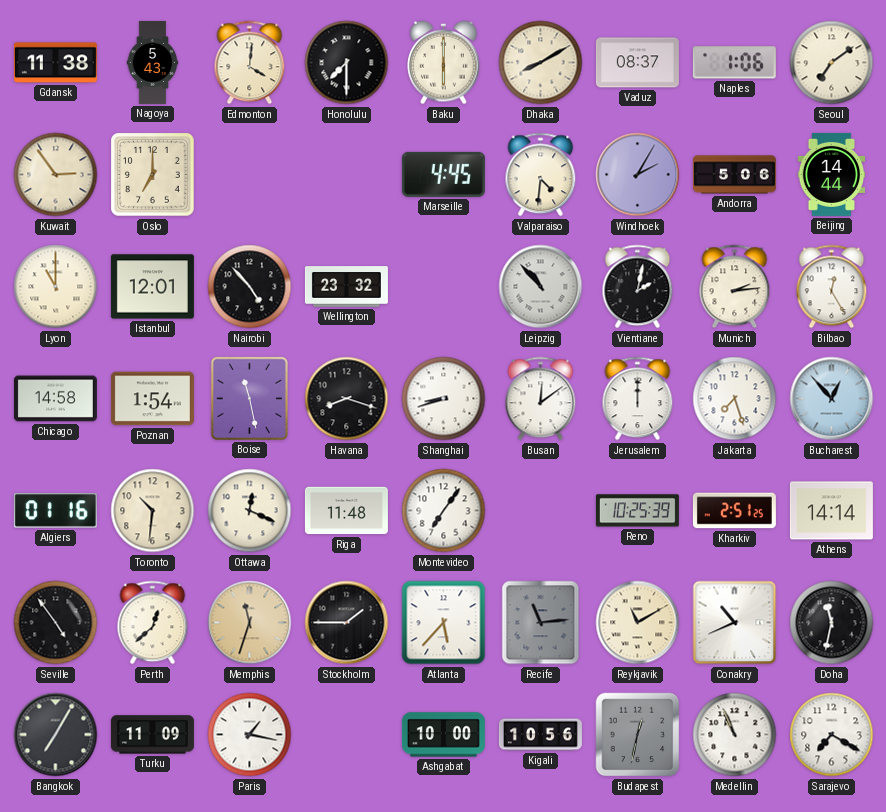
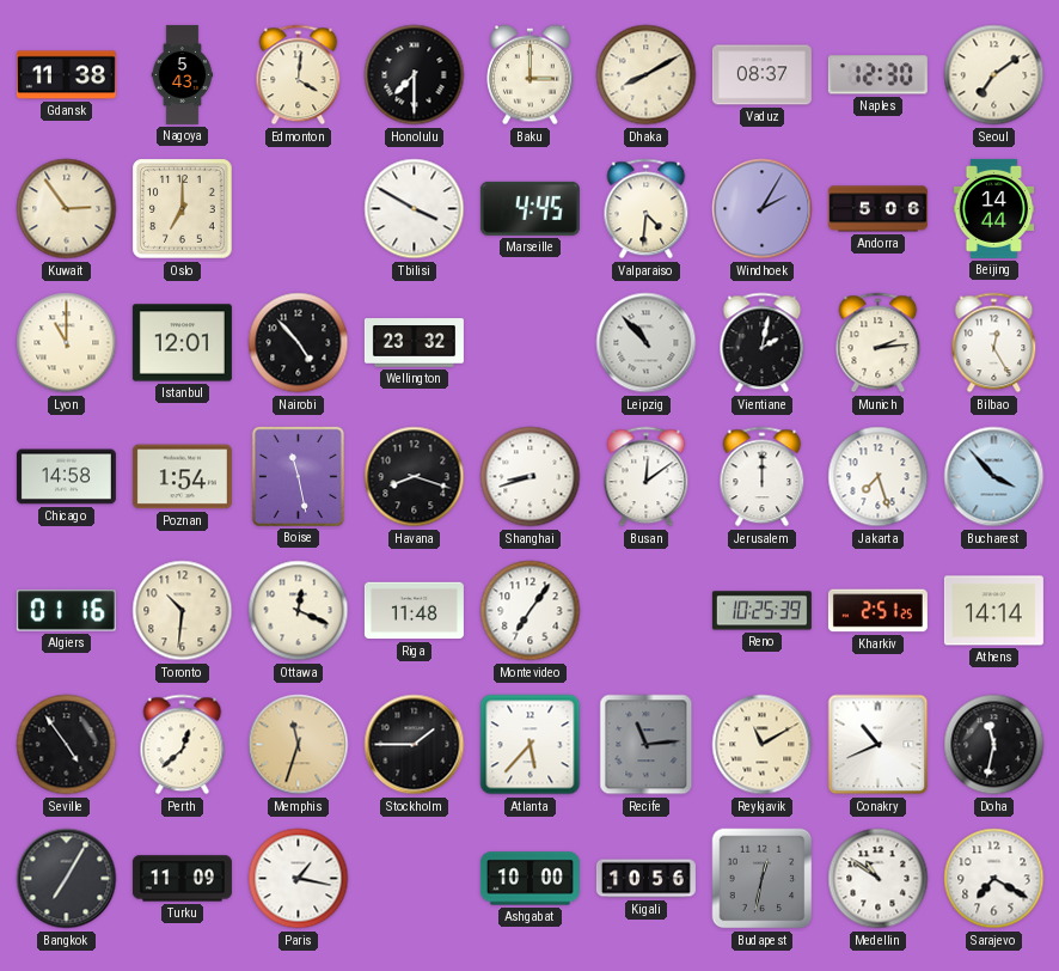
Baku: 6:00 -> 3:00
Naples: 1:06 -> 12:30
Tbilisi: none -> 3:50
Bucharest: 12:53 -> 3:53
Medellin: 10:56 -> 10:51
